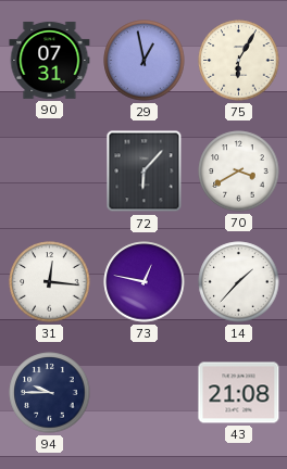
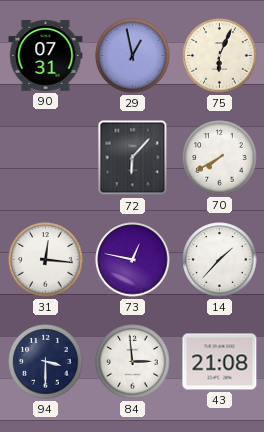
75: 6:05 -> 6:04
70: 3:40 -> 7:40
94: 9:45 -> 3:30
84: none -> 2:59
